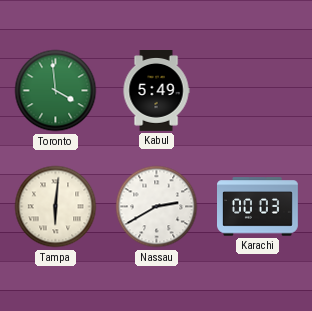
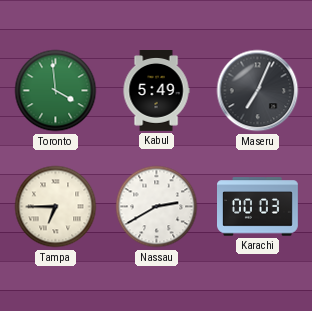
Maseru: none -> 7:04
Tampa: 6:01 -> 6:45
